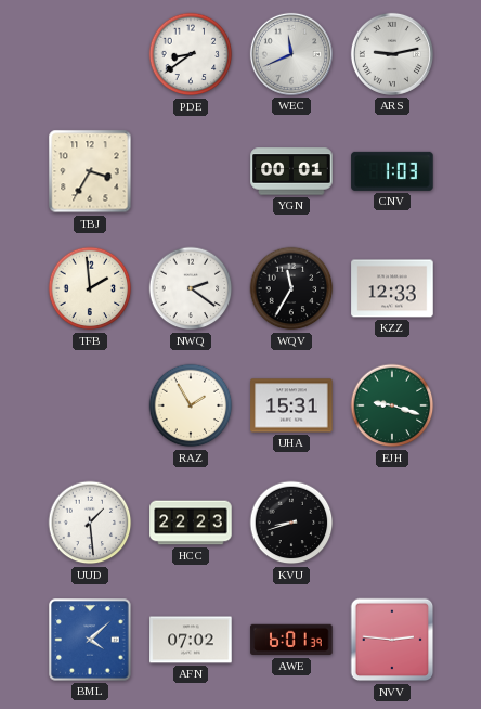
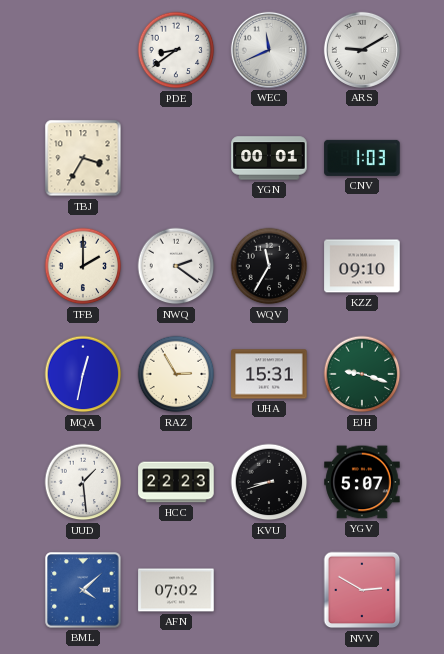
ARS: 9:13 -> 9:10
TFB: 1:59 -> 2:00
KZZ: 12:33 -> 09:10
MQA: none -> 12:32
RAZ: 1:55 -> 2:55
YGV: none -> 5:07
AWE: 6:01 -> none
NVV: 2:46 -> 2:50
